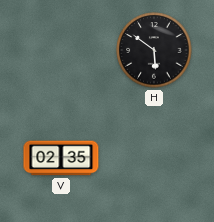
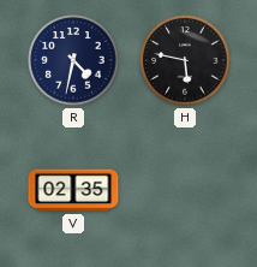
R: none -> 4:32
H: 5:51 -> 5:47
